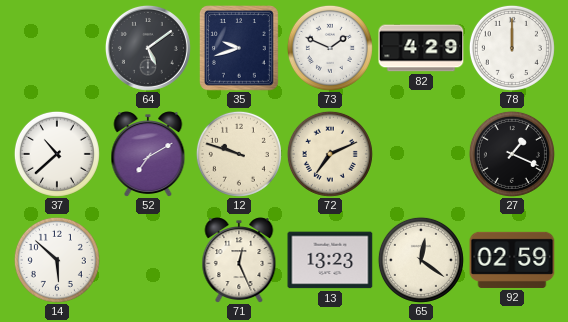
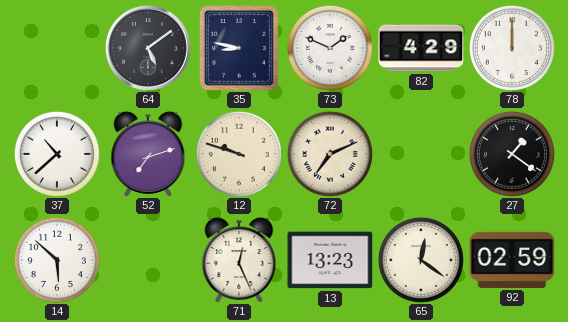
35: 9:42 -> 8:47
52: 7:10 -> 7:12
27: 1:19 -> 1:21
